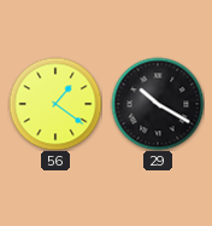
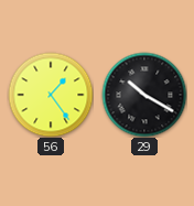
56: 1:21 -> 1:24
